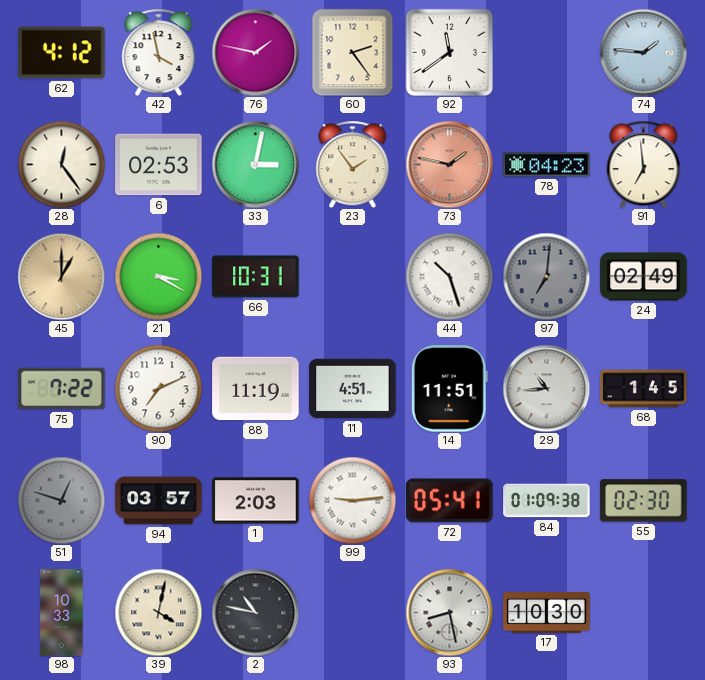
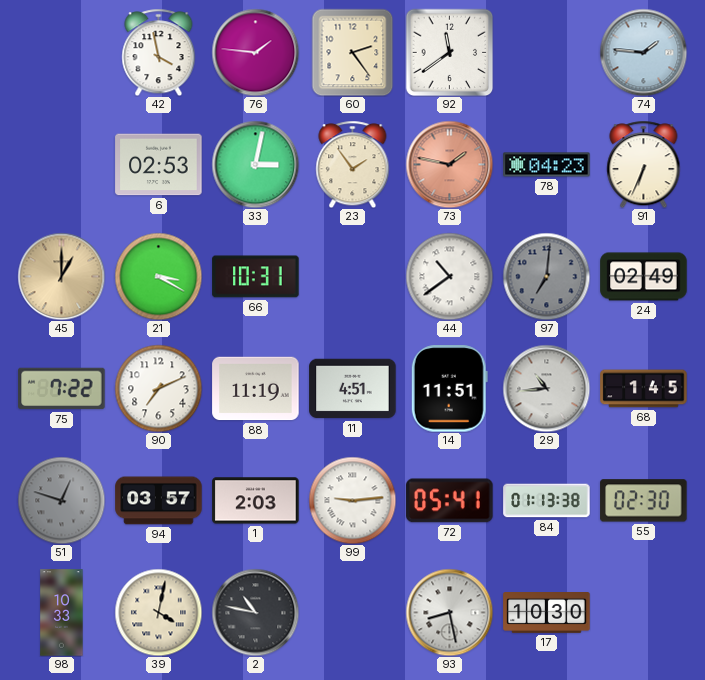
62: 4:12 -> none
76: 1:47 -> 1:46
28: 12:24 -> none
91: 6:59 -> 6:34
44: 10:27 -> 10:39
84: 01:09 -> 01:13
